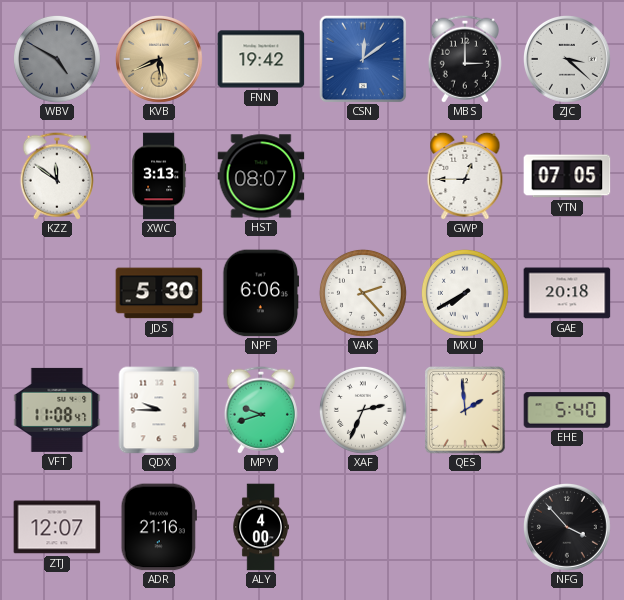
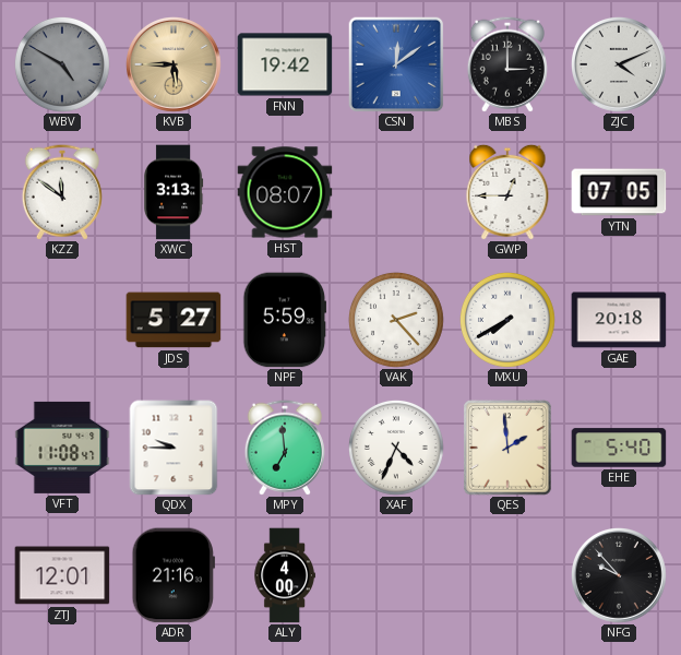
KVB: 5:41 -> 5:45
ZJC: 3:22 -> 4:11
JDS: 5:30 -> 5:27
NPF: 6:06 -> 5:59
MPY: 9:42 -> 6:59
XAF: 2:34 -> 4:34
ZTJ: 12:07 -> 12:01
NFG: 3:53 -> 9:53
